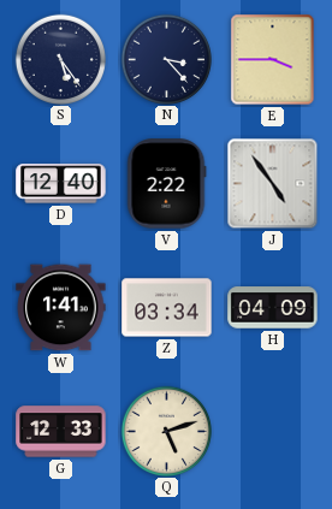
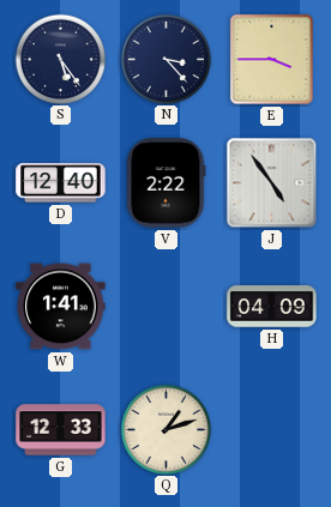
Z: 03:34 -> none
Q: 5:12 -> 1:12
